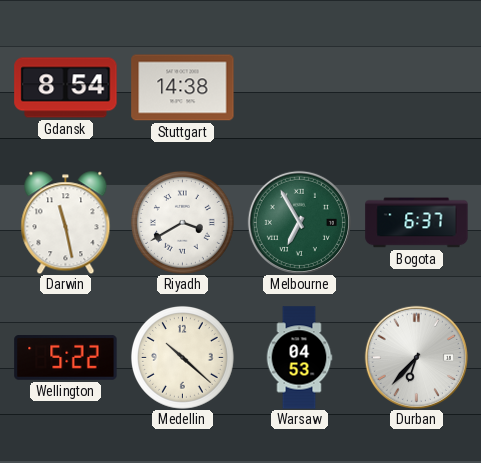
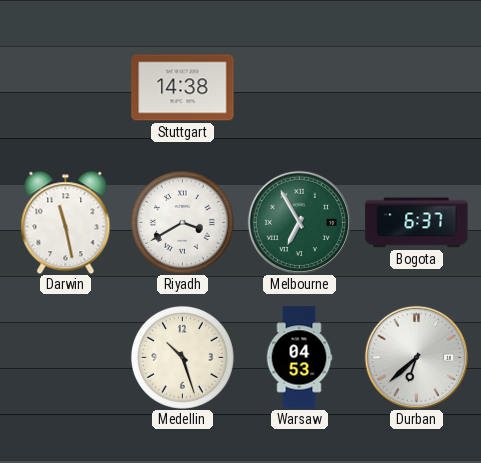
Gdansk: 8:54 -> none
Wellington: 5:22 -> none
Medellin: 10:22 -> 10:27
Durban: 6:37 -> 6:38
